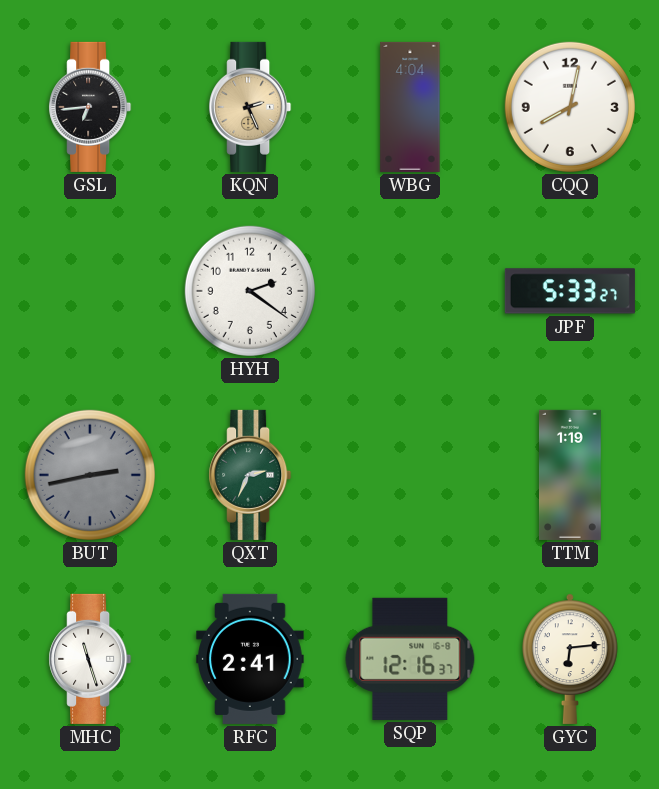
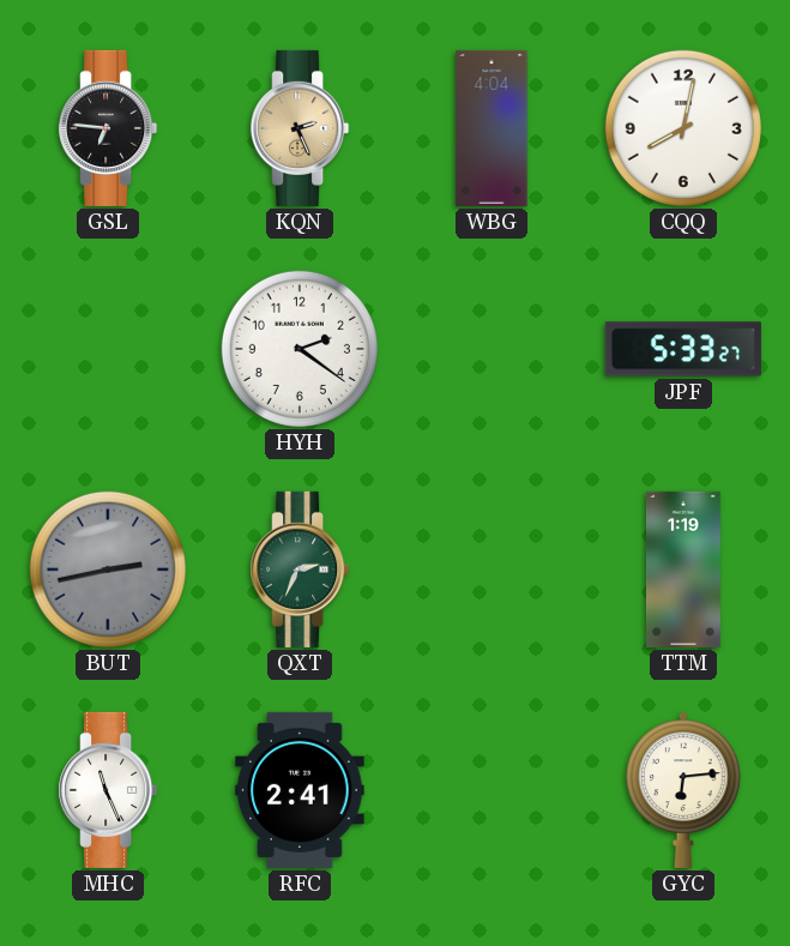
GSL: 6:44 -> 6:46
MHC: 11:27 -> 11:26
SQP: 12:16 -> none
